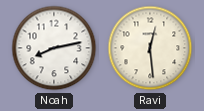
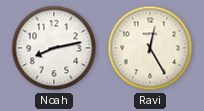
Ravi: 12:29 -> 12:25
